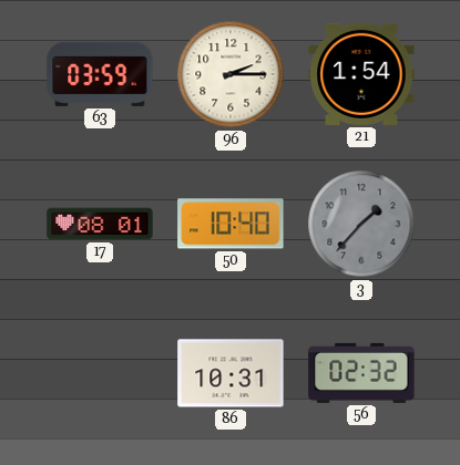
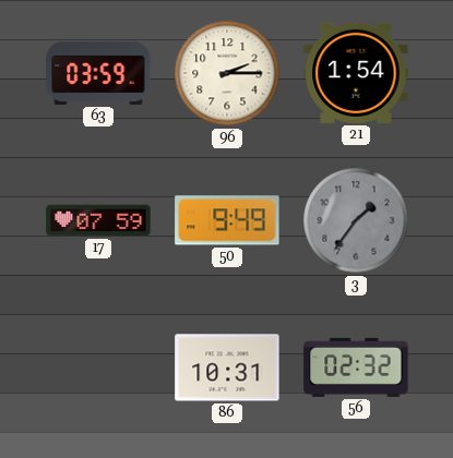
17: 08:01 -> 07:59
50: 10:40 -> 9:49
3: 1:37 -> 1:36
